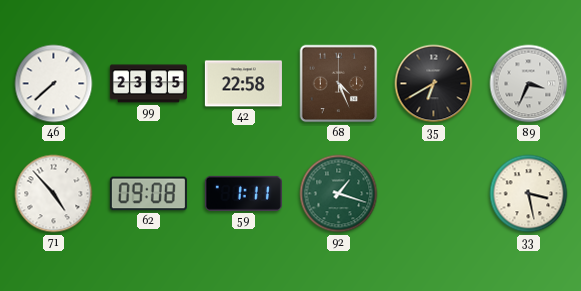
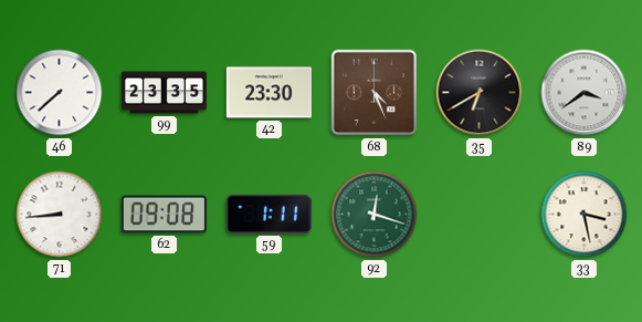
42: 22:58 -> 23:30
89: 3:34 -> 3:39
71: 4:53 -> 8:44
92: 1:18 -> 12:18
